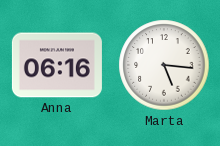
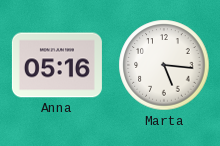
Anna: 06:16 -> 05:16
